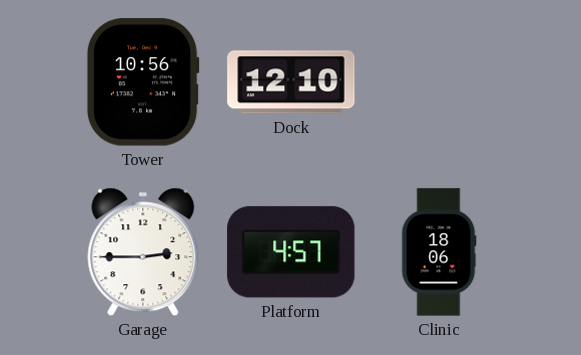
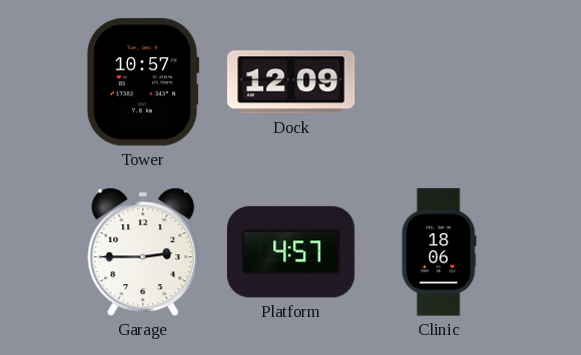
Tower: 10:56 -> 10:57
Dock: 12:10 -> 12:09
